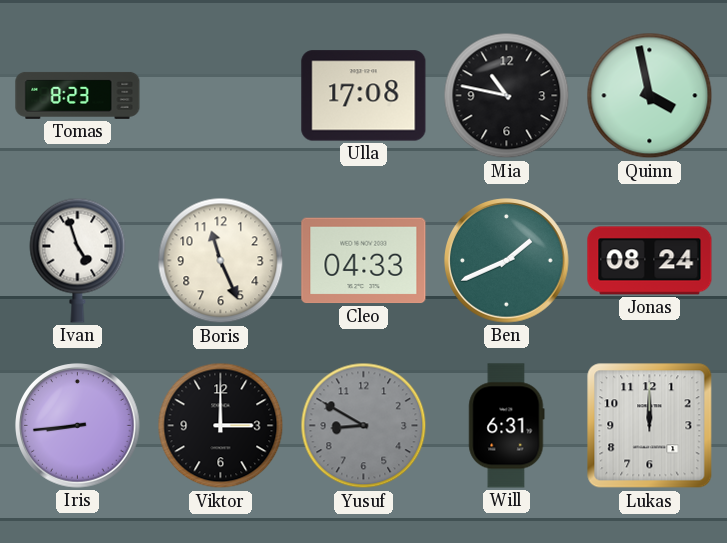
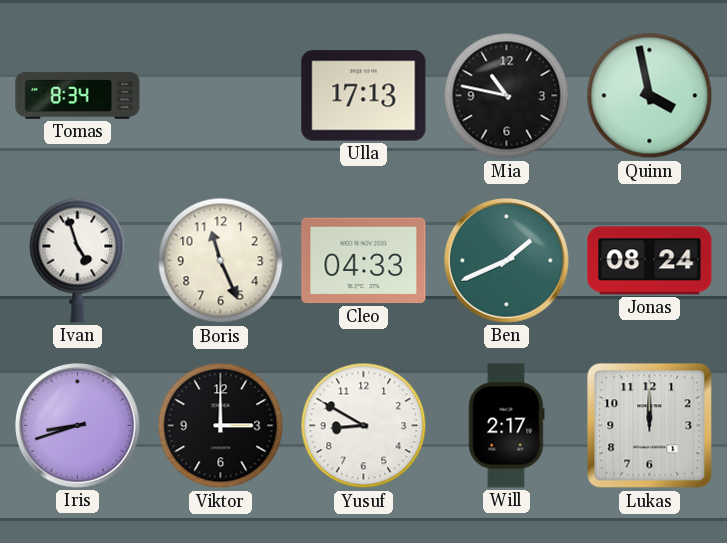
Tomas: 8:23 -> 8:34
Ulla: 17:08 -> 17:13
Iris: 8:44 -> 8:42
Yusuf dial: grey -> white
Will: 6:31 -> 2:17
